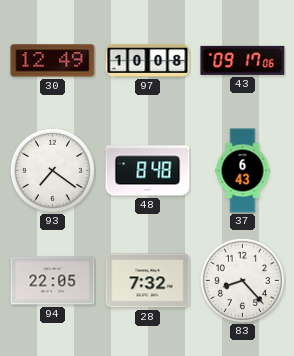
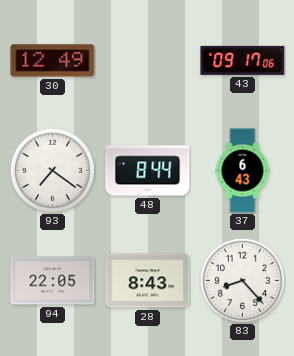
97: 10:08 -> none
48: 8:48 -> 8:44
28: 7:32 -> 8:43
